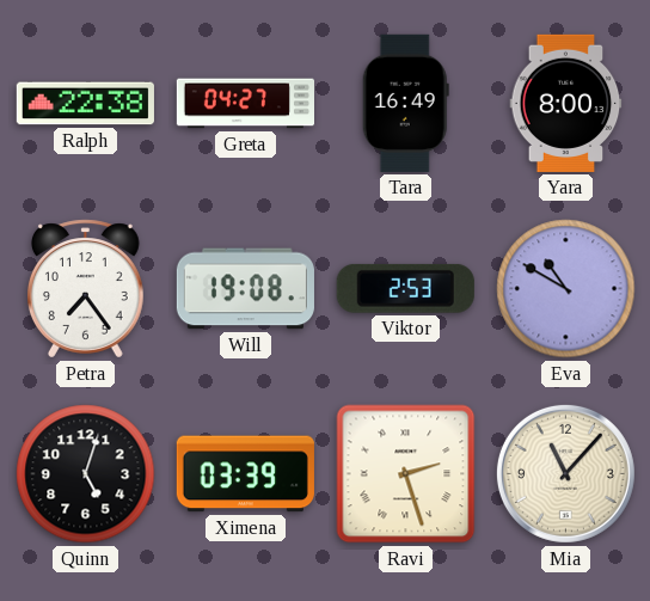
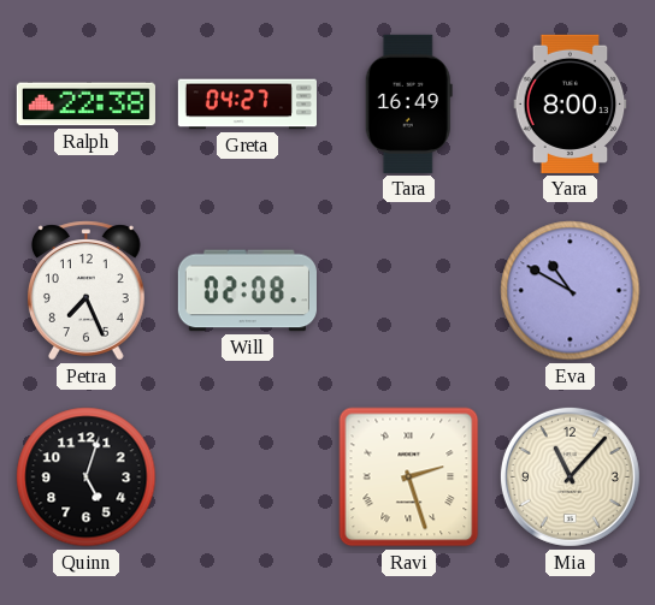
Petra: 7:24 -> 7:26
Will: 19:08 -> 02:08
Viktor: 2:53 -> none
Ximena: 03:39 -> none
